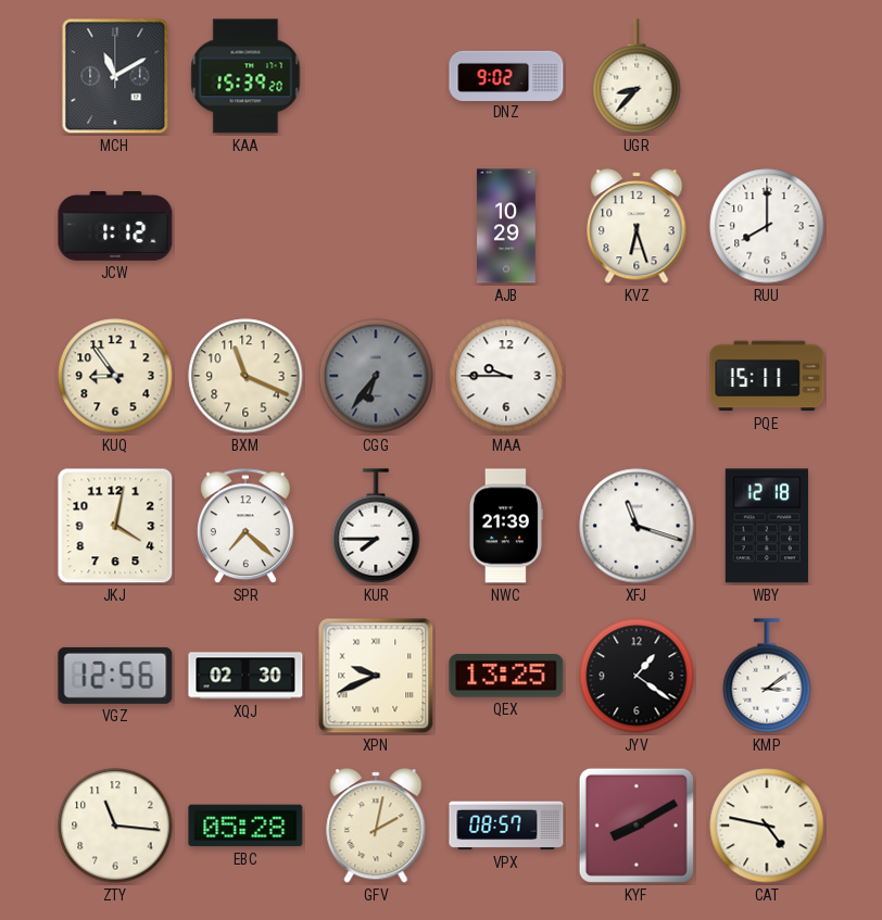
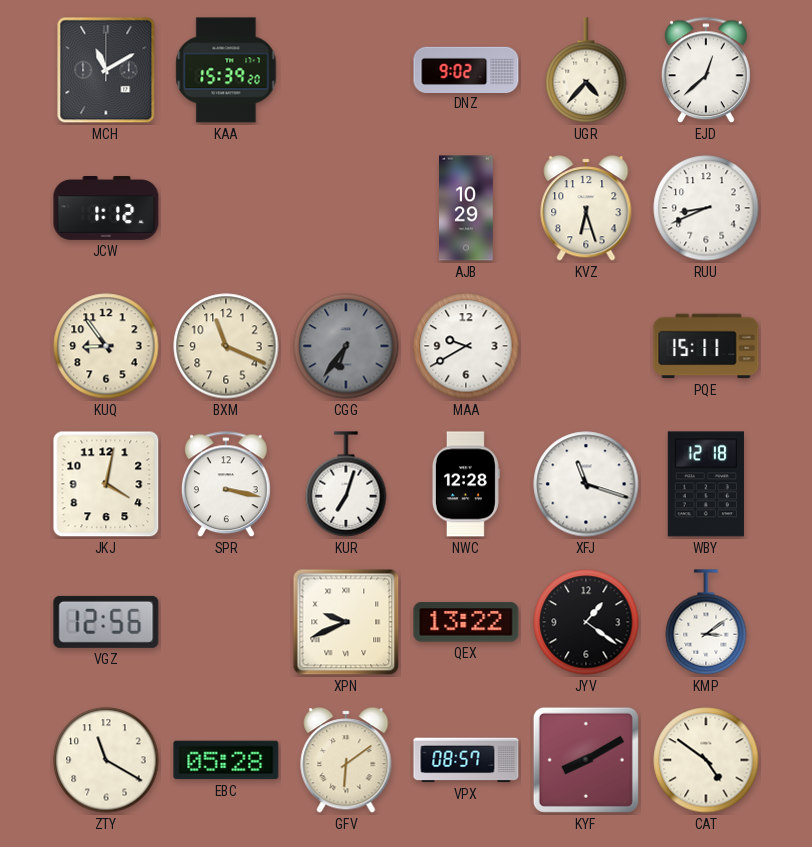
UGR: 8:37 -> 4:37
EJD: none -> 12:38
RUU: 8:00 -> 8:41
MAA: 9:45 -> 9:40
SPR: 7:22 -> 3:17
KUR: 7:45 -> 7:03
NWC: 21:39 -> 12:28
XQJ: 02:30 -> none
QEX: 13:25 -> 13:22
ZTY: 11:16 -> 11:20
GFV: 2:02 -> 6:09
CAT: 4:47 -> 4:51
